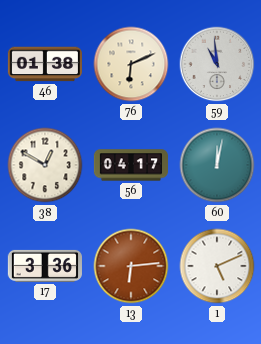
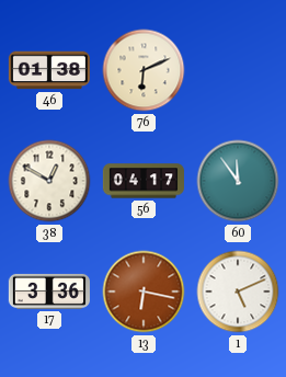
59: 10:59 -> none
60: 12:02 -> 11:54
13: 6:14 -> 6:17
